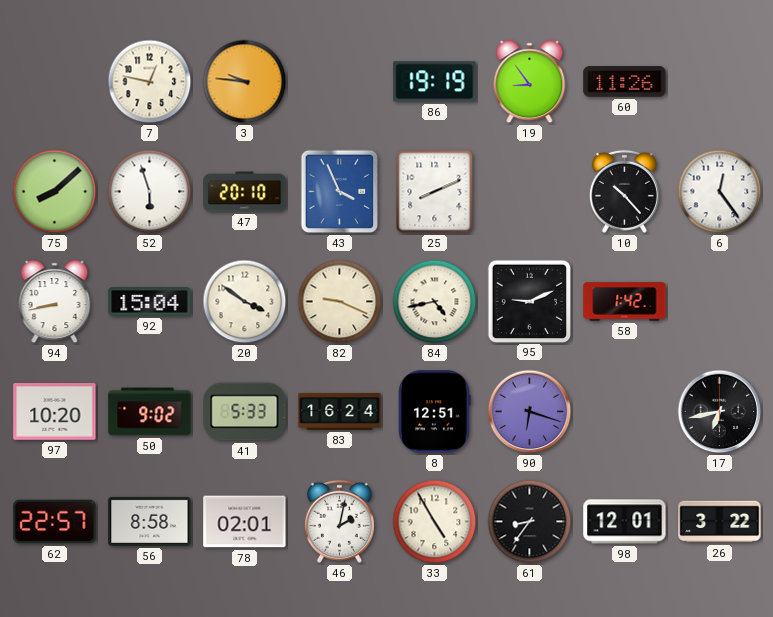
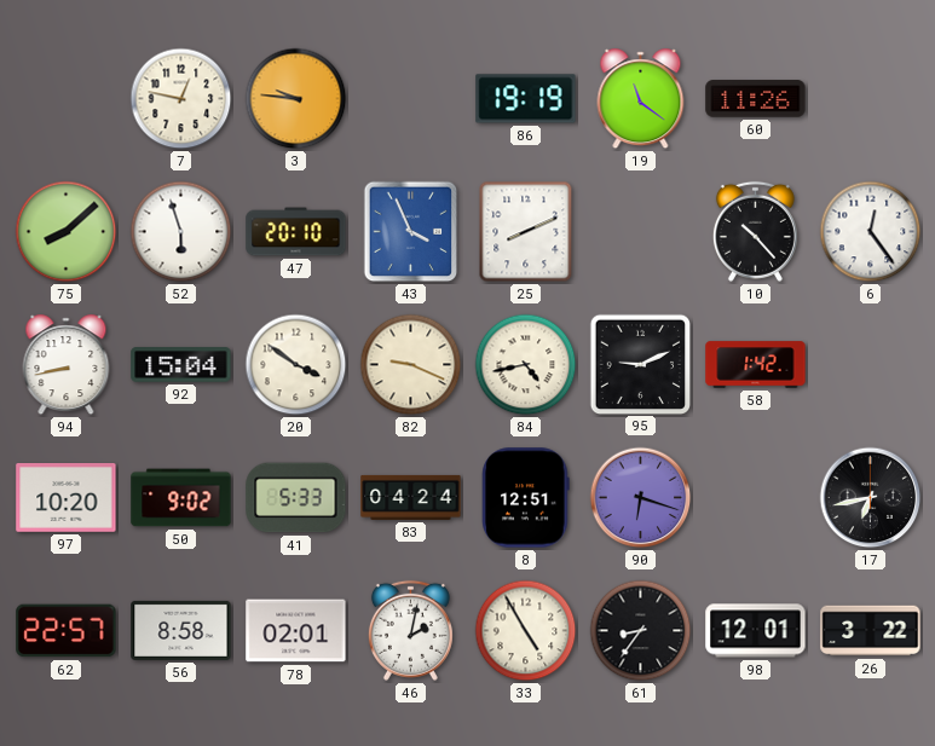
19: 8:54 -> 11:21
83: 16:24 -> 04:24
